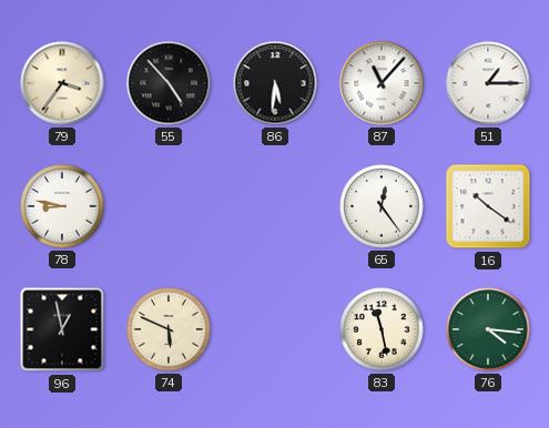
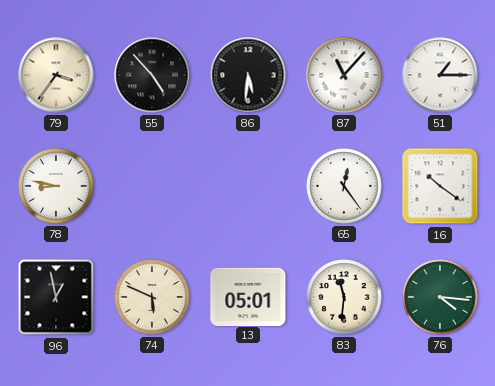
13: none -> 05:01
83: 11:28 -> 11:31
